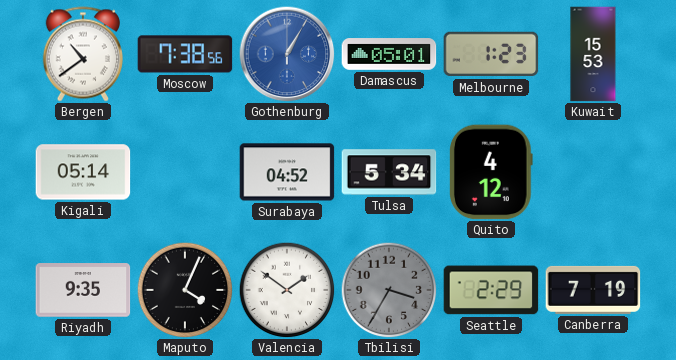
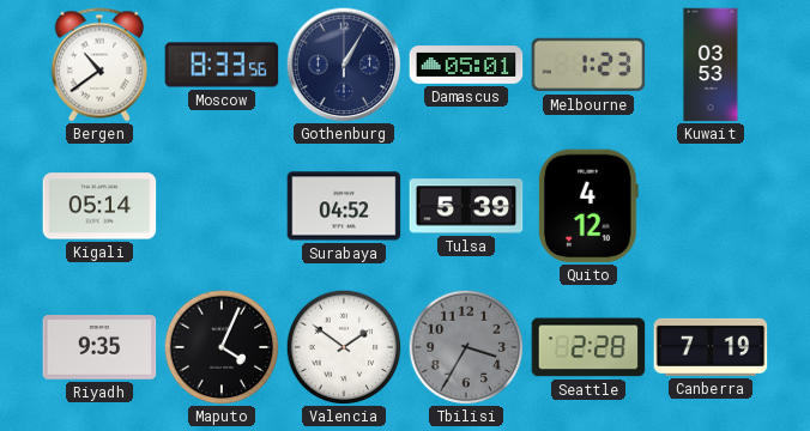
Moscow: 7:38 -> 8:33
Gothenburg dial: blue -> navy
Kuwait: 15:53 -> 03:53
Tulsa: 5:34 -> 5:39
Seattle: 2:29 -> 2:28
